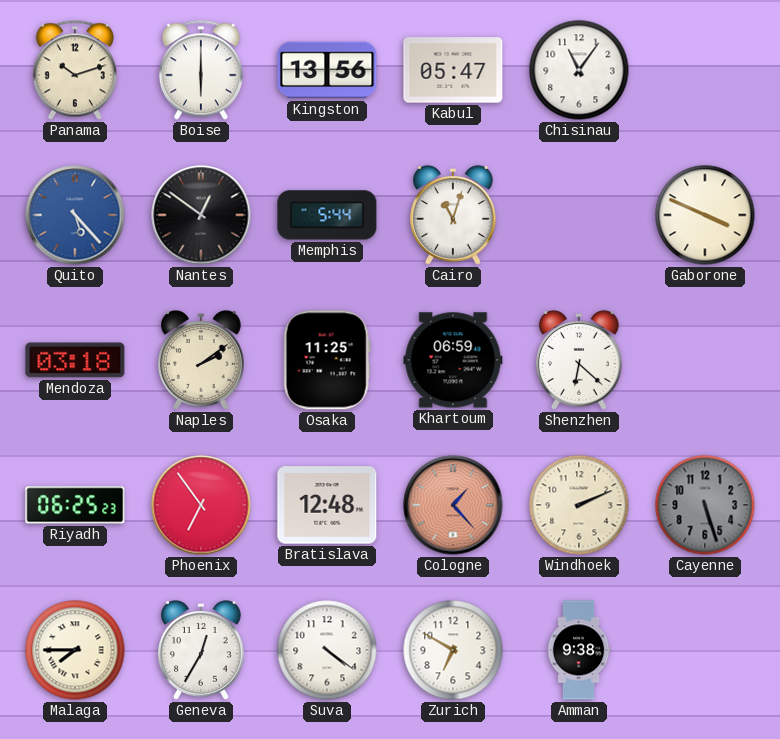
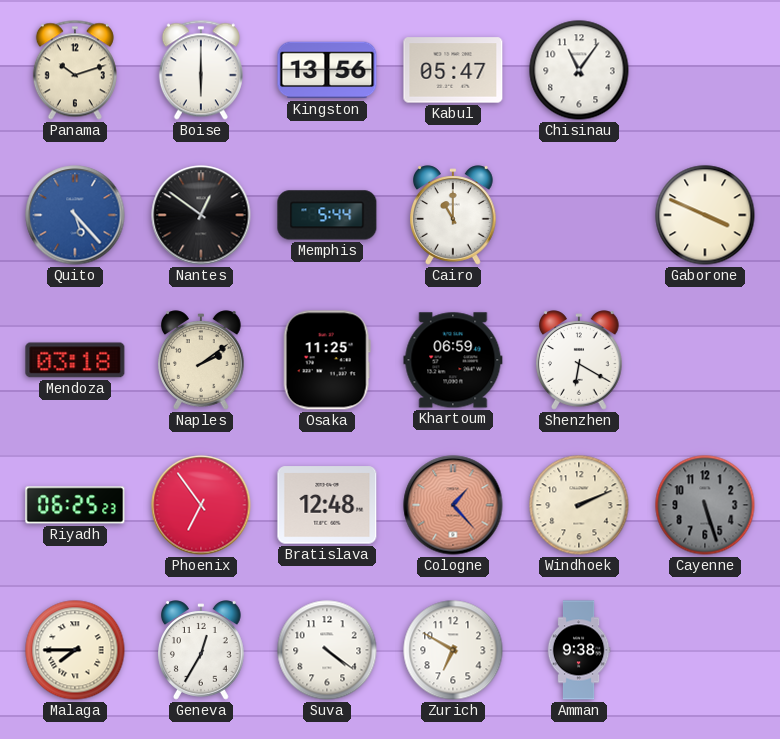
Cairo: 11:03 -> 11:00
Shenzhen: 6:22 -> 6:20
